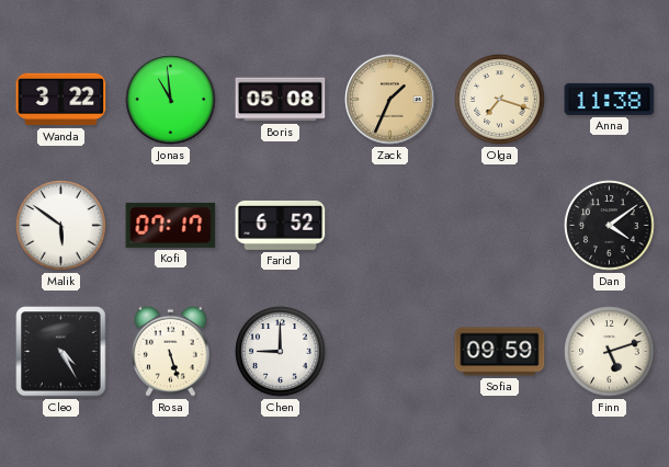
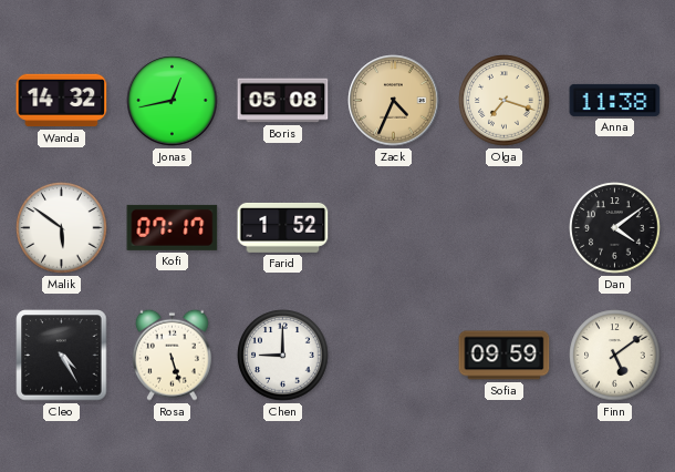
Wanda: 3:22 -> 14:32
Jonas: 10:59 -> 12:43
Zack: 1:34 -> 4:34
Farid: 6:52 -> 1:52
Finn: 5:12 -> 5:09
